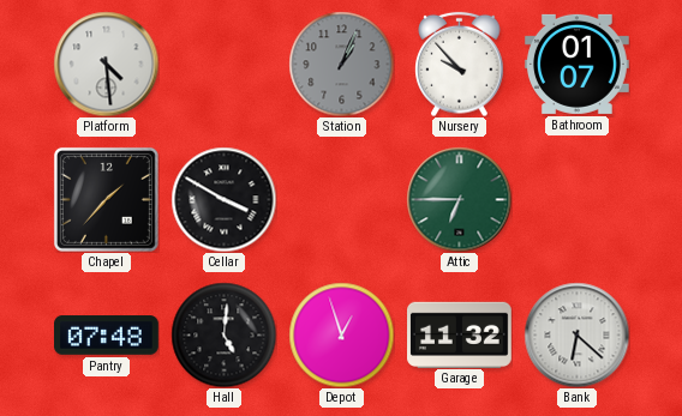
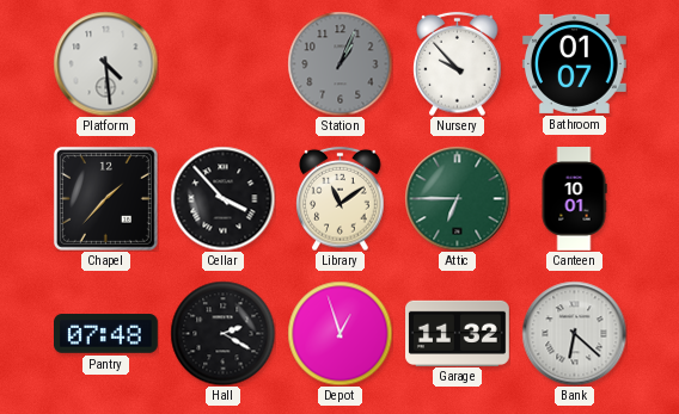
Cellar: 3:50 -> 3:53
Library: none -> 11:09
Canteen: none -> 10:01
Hall: 5:01 -> 2:20
